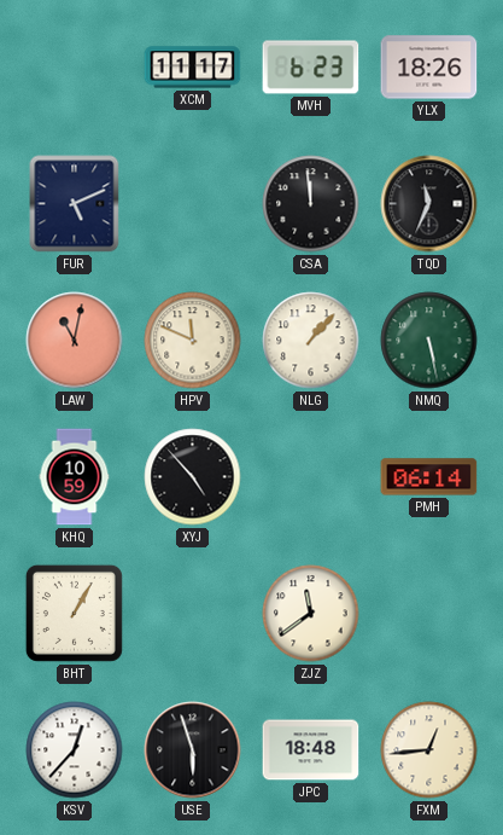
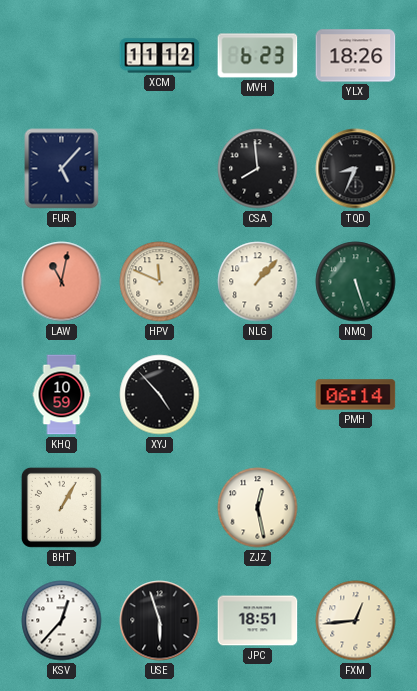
XCM: 11:17 -> 11:12
FUR: 5:11 -> 5:07
CSA: 11:59 -> 7:59
TQD: 11:34 -> 8:34
NMQ: 5:28 -> 5:27
ZJZ: 11:39 -> 12:28
JPC: 18:48 -> 18:51
